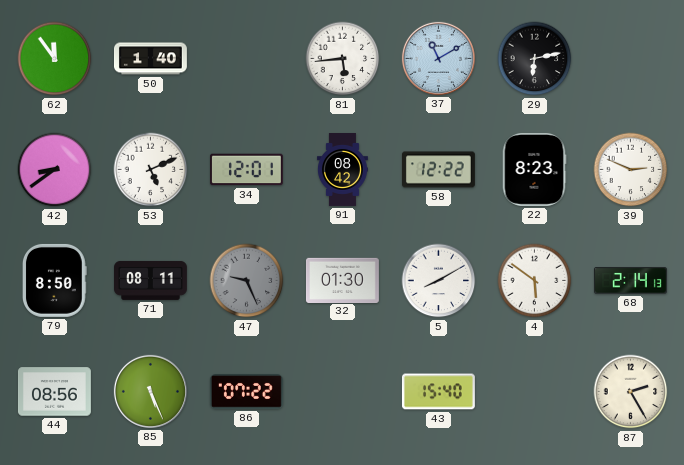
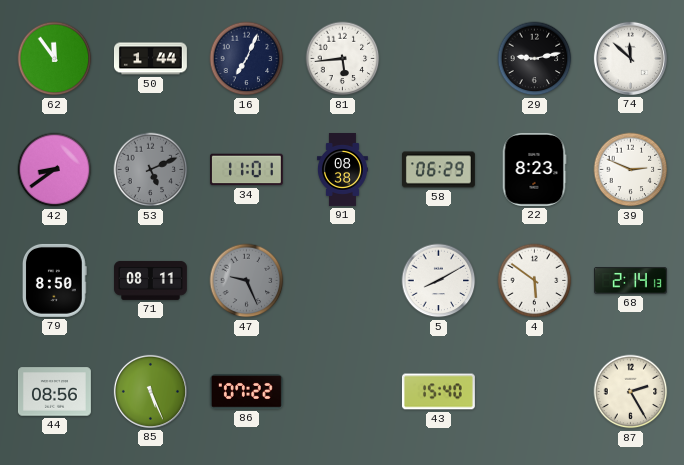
50: 1:40 -> 1:44
16: none -> 7:04
37: 11:10 -> none
29: 6:13 -> 9:13
74: none -> 11:52
53 dial: white -> grey
34: 12:01 -> 11:01
91: 08:42 -> 08:38
58: 12:22 -> 06:29
32: 01:30 -> none
